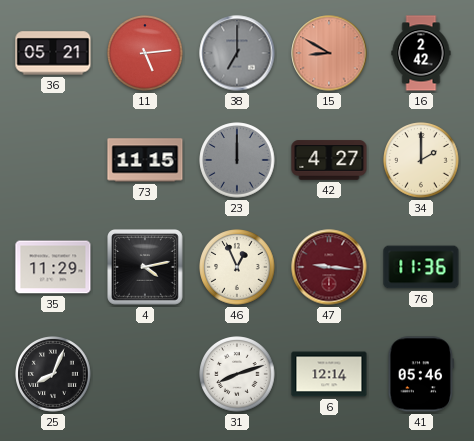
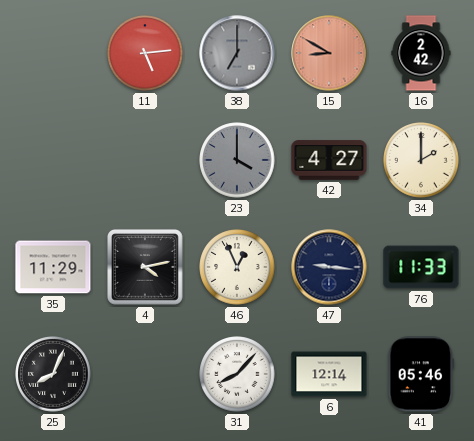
36: 05:21 -> none
73: 11:15 -> none
23: 12:00 -> 4:00
47 dial: burgundy -> navy
76: 11:36 -> 11:33
31: 8:12 -> 8:07
